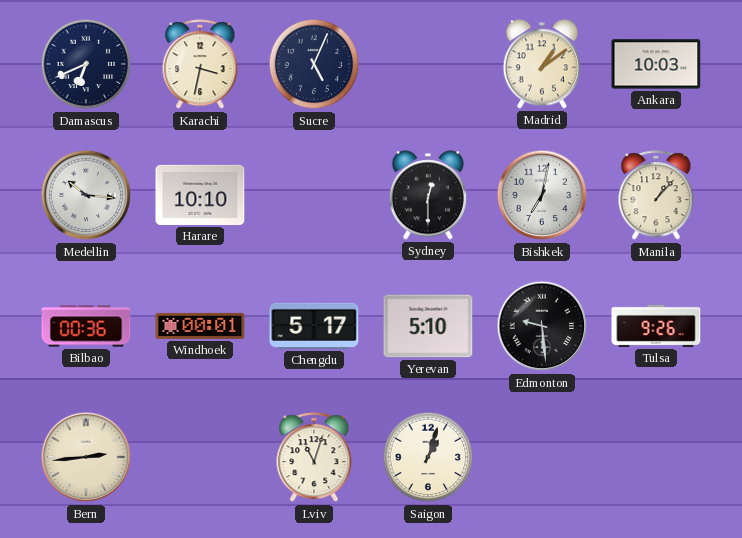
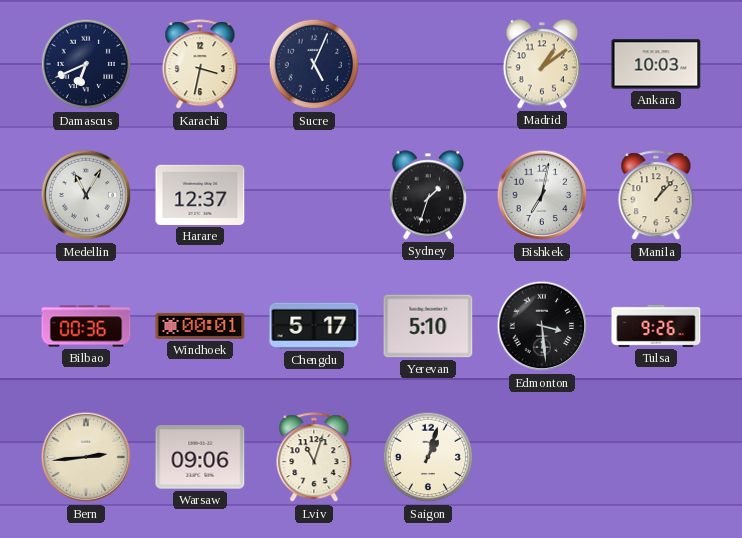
Medellin: 10:16 -> 11:05
Harare: 10:10 -> 12:37
Sydney: 12:30 -> 1:33
Edmonton: 9:29 -> 3:29
Warsaw: none -> 09:06
